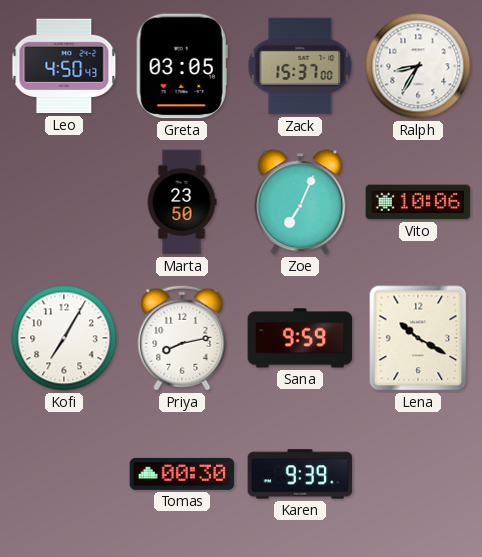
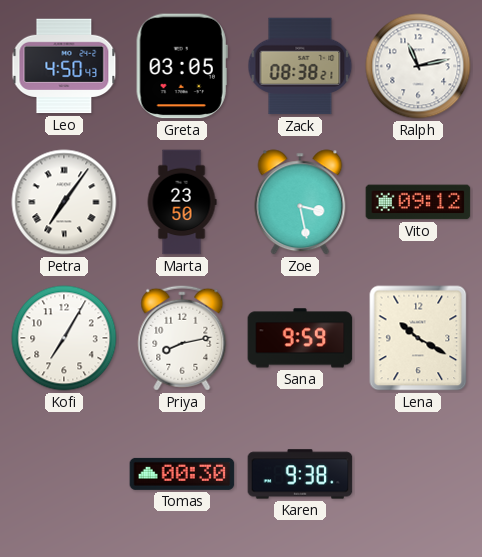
Zack: 15:37 -> 08:38
Ralph: 8:35 -> 11:13
Petra: none -> 7:06
Zoe: 7:04 -> 3:28
Vito: 10:06 -> 09:12
Karen: 9:39 -> 9:38
